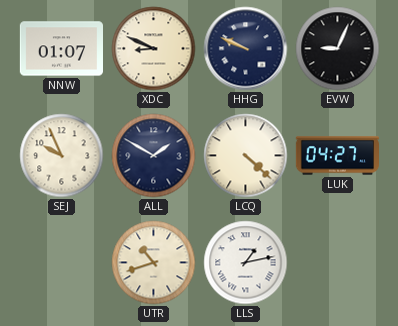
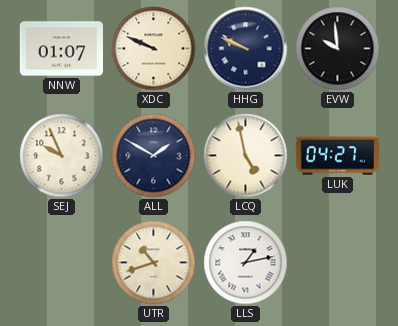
XDC: 8:49 -> 9:49
EVW: 9:04 -> 9:59
LCQ: 4:22 -> 4:58
